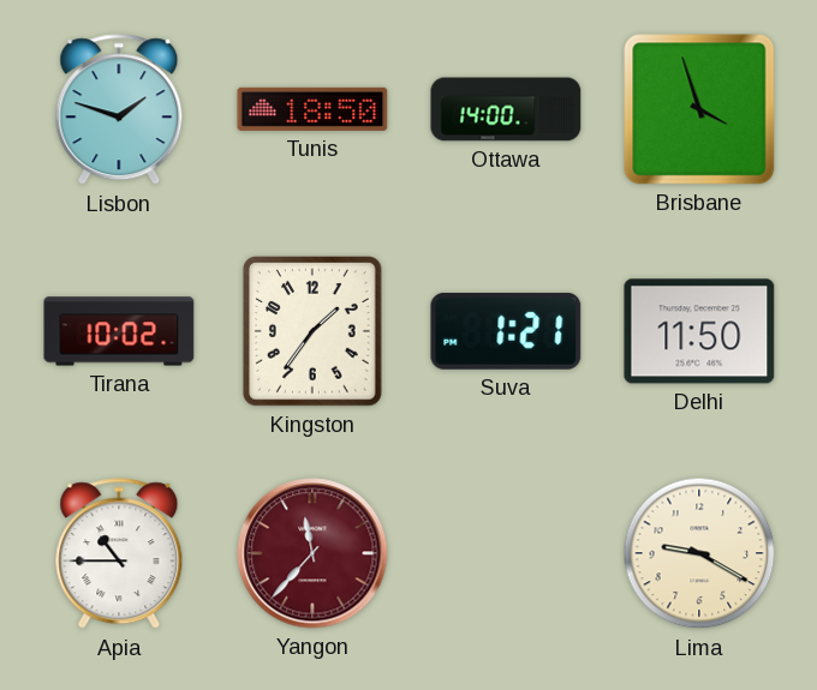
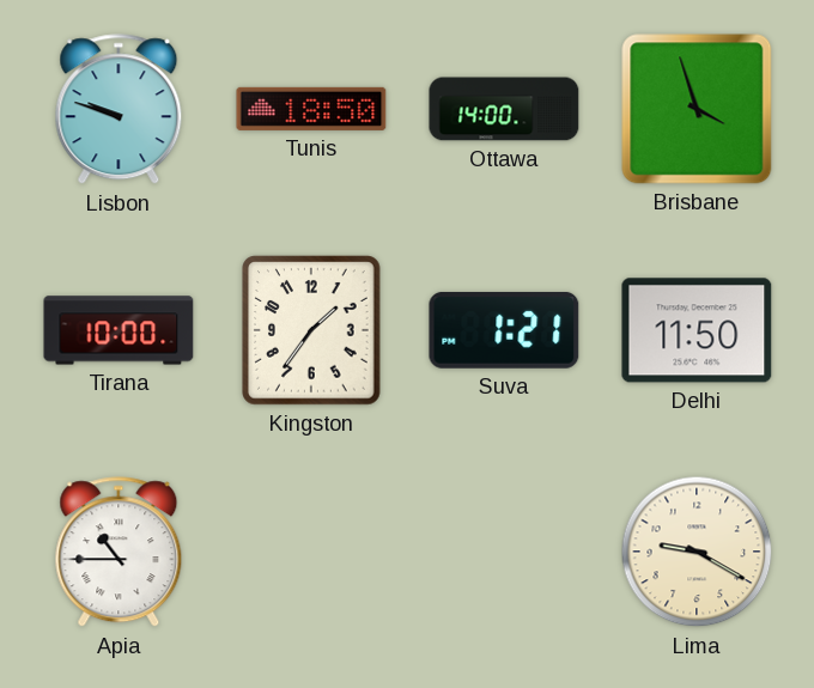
Lisbon: 1:48 -> 9:48
Tirana: 10:02 -> 10:00
Yangon: 11:37 -> none
